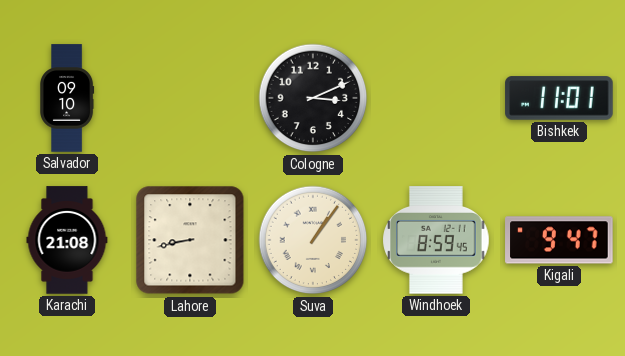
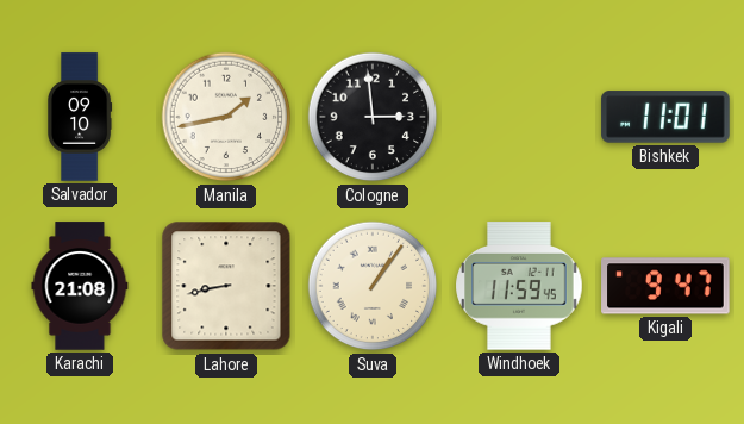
Manila: none -> 1:43
Cologne: 3:11 -> 2:59
Windhoek: 8:59 -> 11:59
